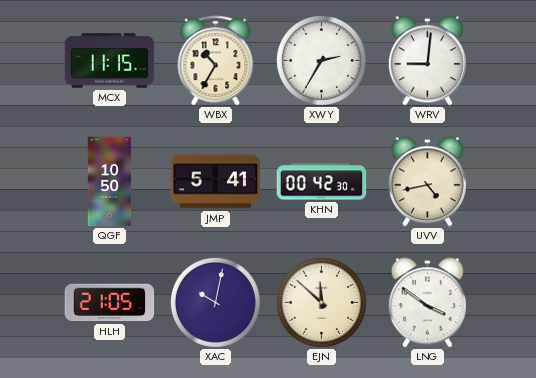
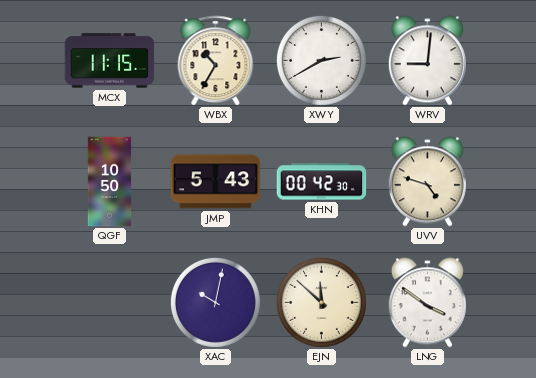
XWY: 2:35 -> 2:40
JMP: 5:41 -> 5:43
UVV: 4:43 -> 4:48
HLH: 21:05 -> none
